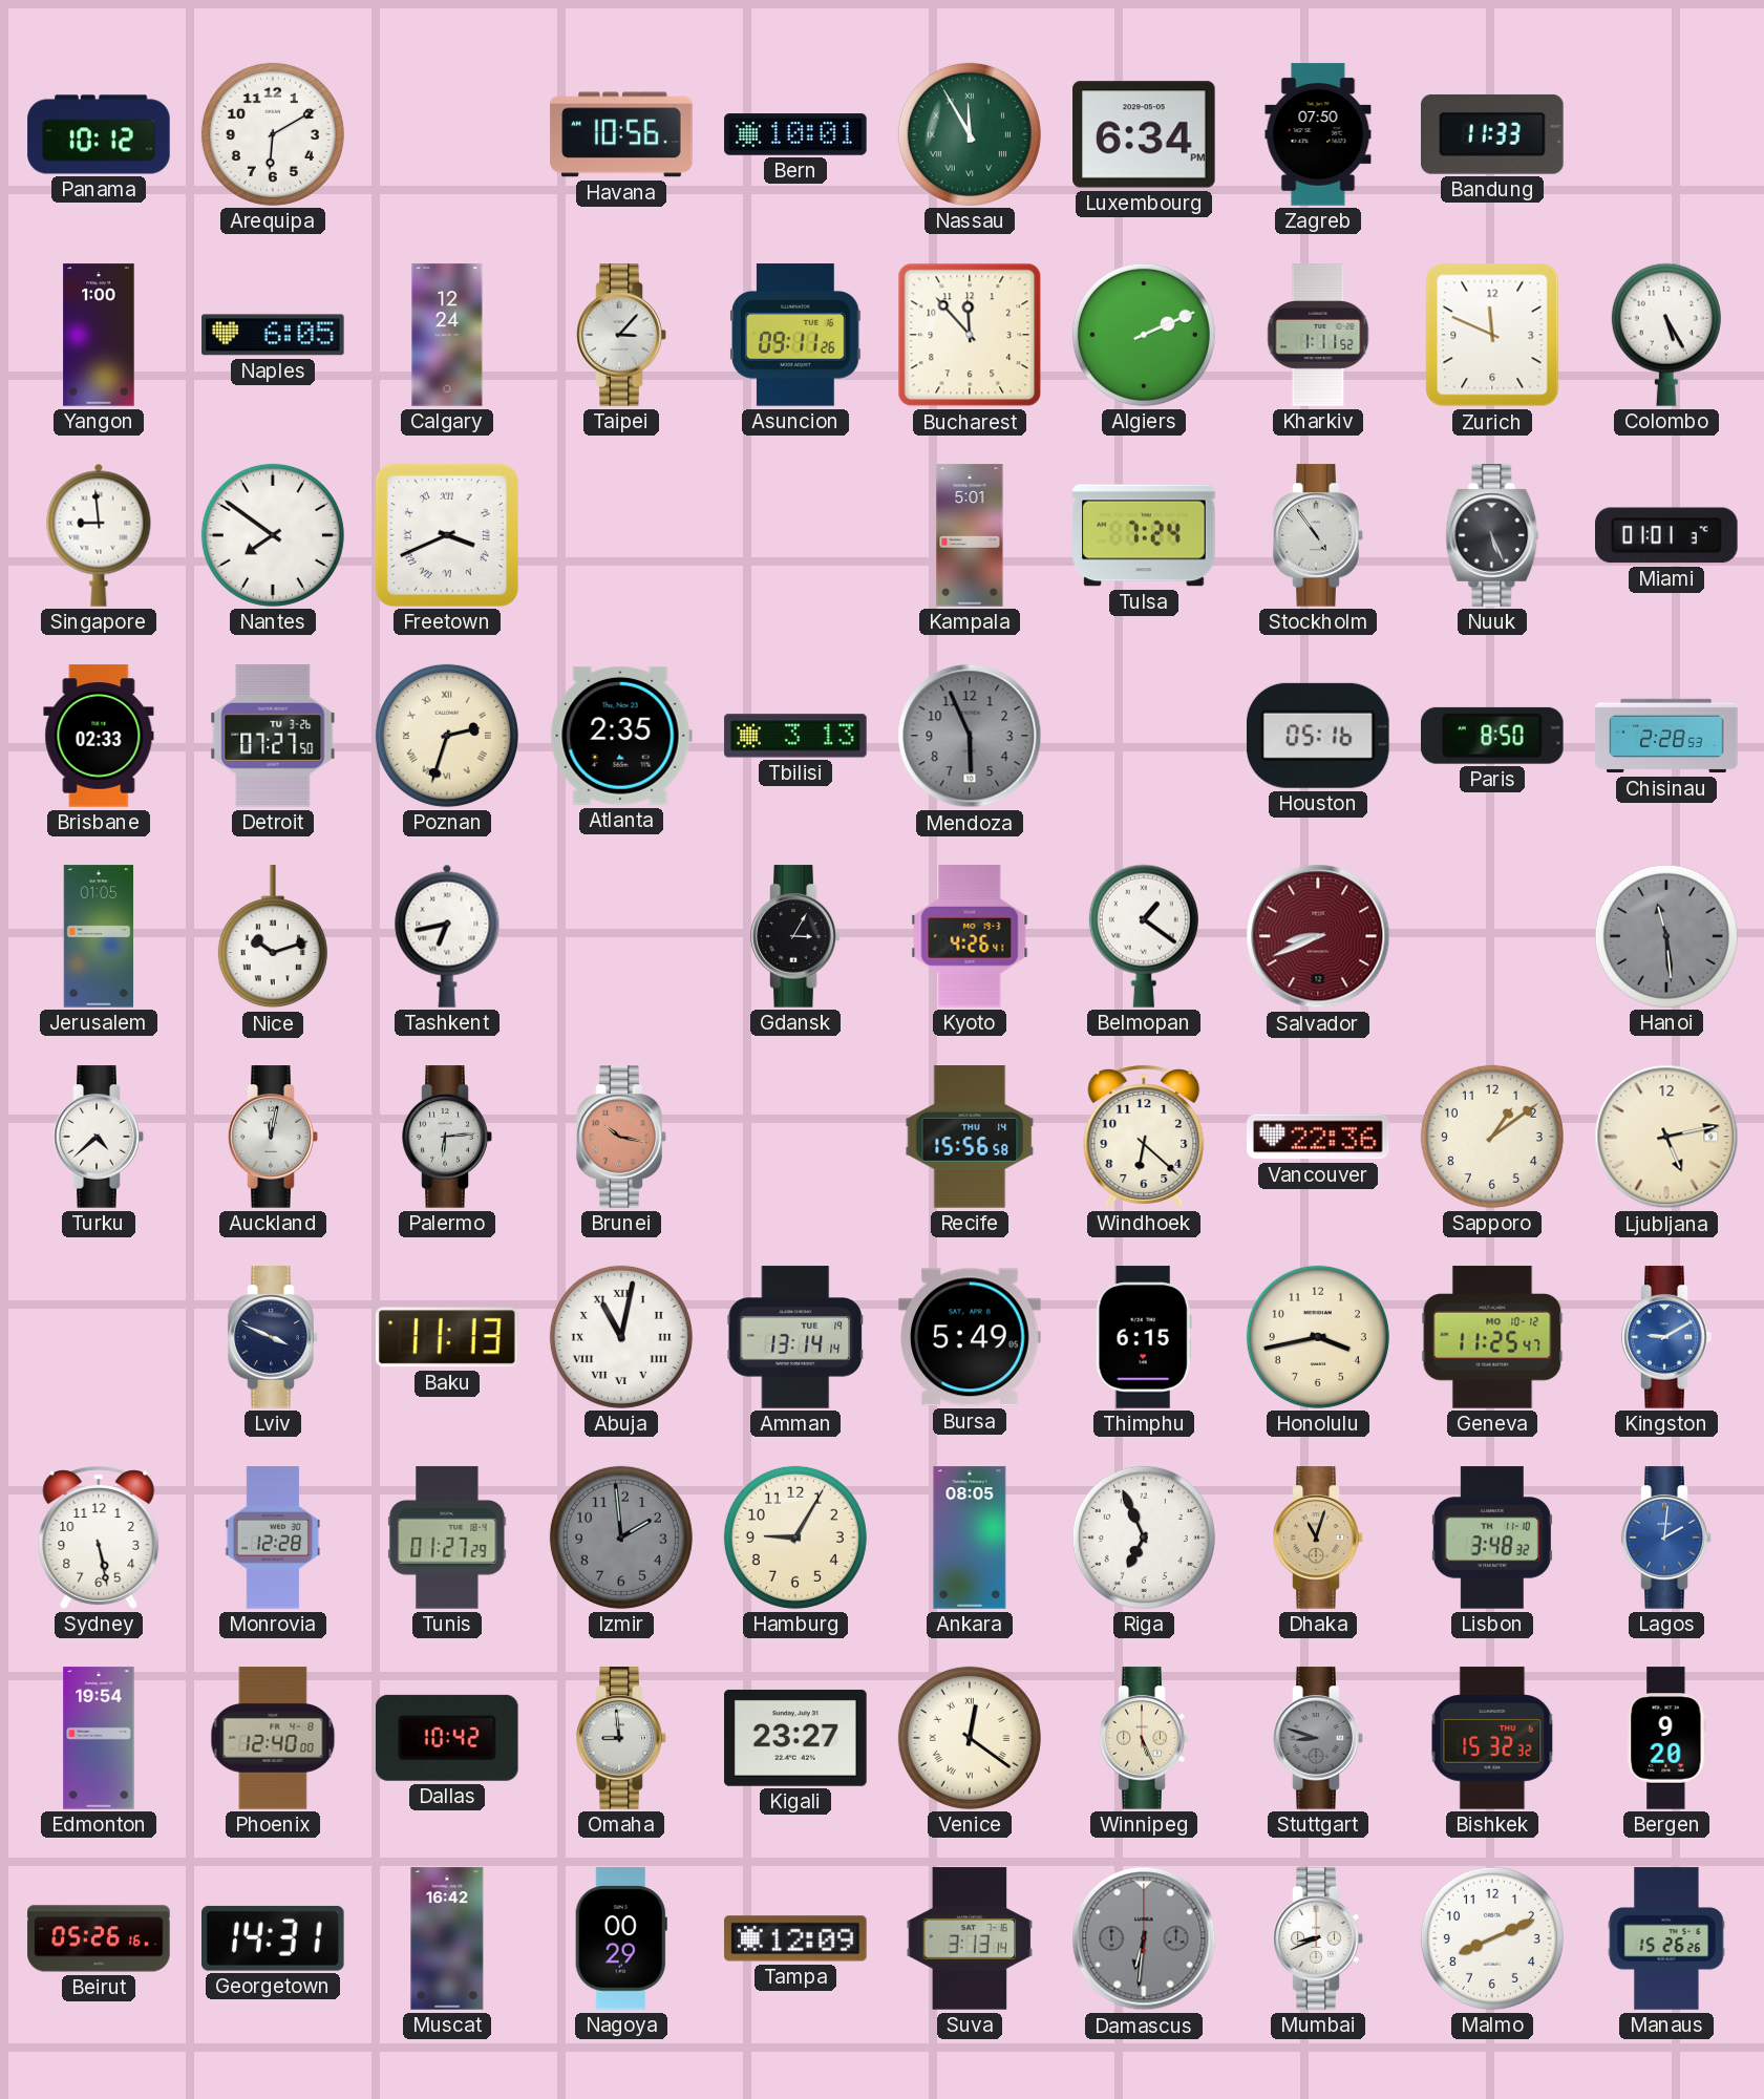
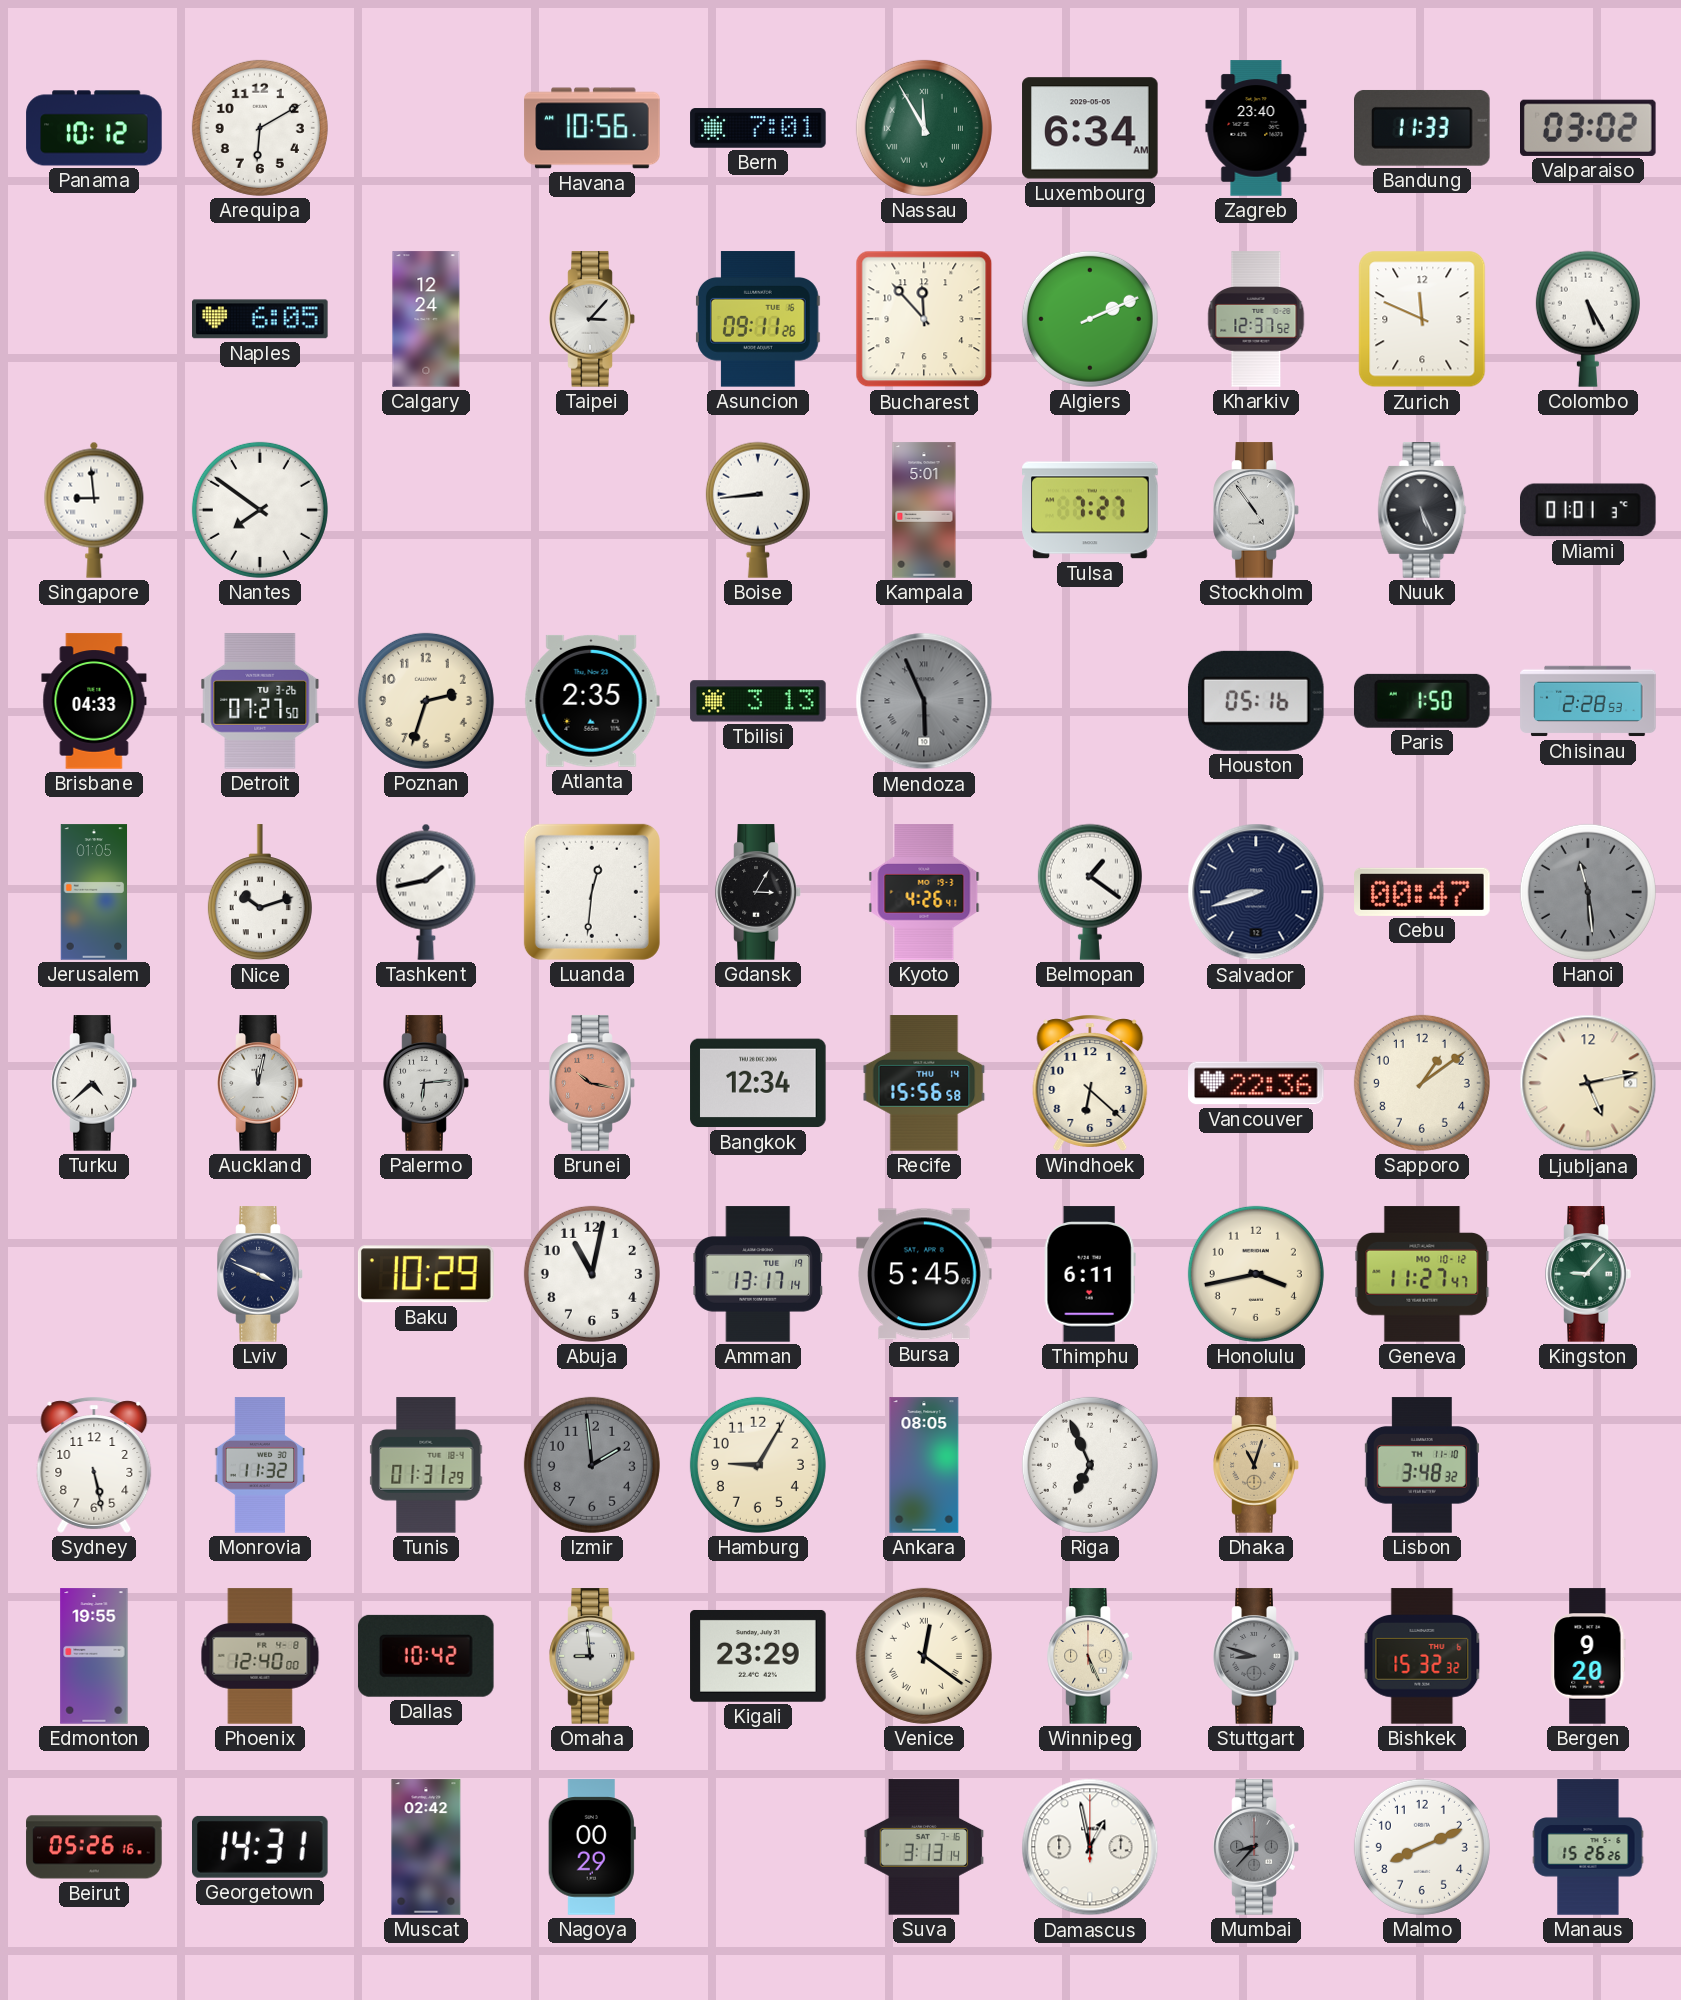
Bern: 10:01 -> 7:01
Luxembourg: 6:34 PM -> 6:34 AM
Zagreb: 07:50 -> 23:40
Valparaiso: none -> 03:02
Yangon: 1:00 -> none
Kharkiv: 1:11 -> 12:37
Freetown: 3:41 -> none
Boise: none -> 8:44
Tulsa: 7:24 -> 7:27
Brisbane: 02:33 -> 04:33
Poznan numerals: Roman -> Arabic
Mendoza numerals: Arabic -> Roman
Paris: 8:50 -> 1:50
Tashkent: 6:43 -> 1:43
Luanda: none -> 12:31
Salvador: 8:41 -> 8:42
Salvador dial: burgundy -> navy
Cebu: none -> 00:47
Bangkok: none -> 12:34
Baku: 11:13 -> 10:29
Abuja numerals: Roman -> Arabic
Amman: 13:14 -> 13:17
Bursa: 5:49 -> 5:45
Thimphu: 6:15 -> 6:11
Geneva: 11:25 -> 11:27
Kingston: 9:10 -> 9:07
Kingston dial: blue -> green
Monrovia: 12:28 -> 11:32
Tunis: 01:27 -> 01:31
Lagos: 2:01 -> none
Edmonton: 19:54 -> 19:55
Kigali: 23:27 -> 23:29
Muscat: 16:42 -> 02:42
Tampa: 12:09 -> none
Damascus: 6:31 -> 12:58
Damascus dial: grey -> white
Mumbai: 8:41 -> 8:37
Mumbai dial: white -> grey
